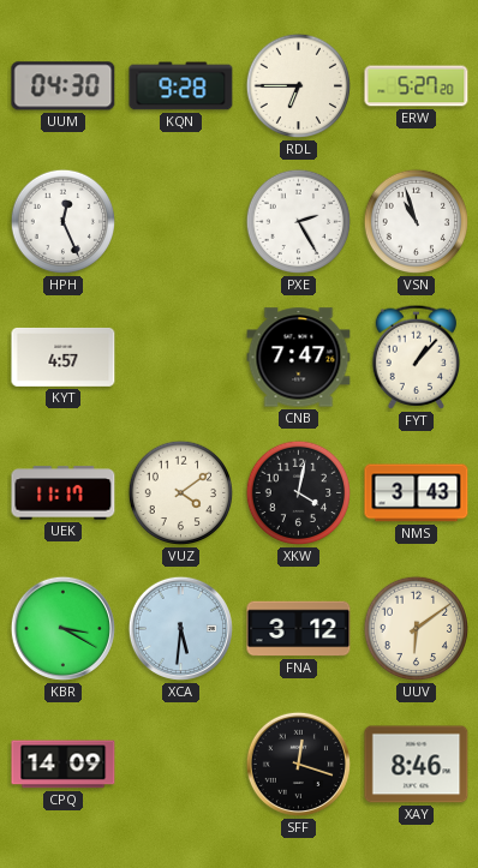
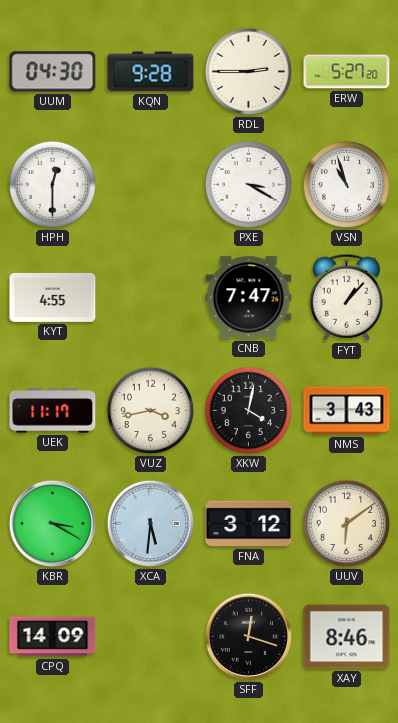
RDL: 6:45 -> 2:45
HPH: 12:26 -> 12:30
PXE: 2:25 -> 3:20
KYT: 4:57 -> 4:55
VUZ: 4:09 -> 3:43
